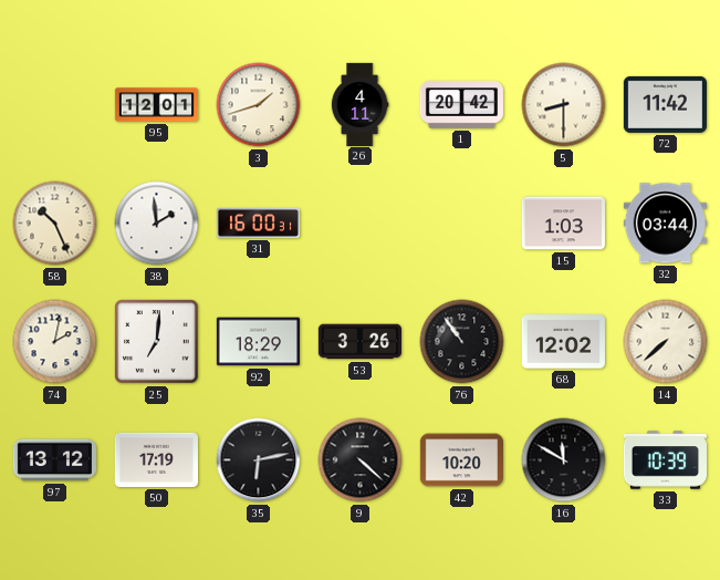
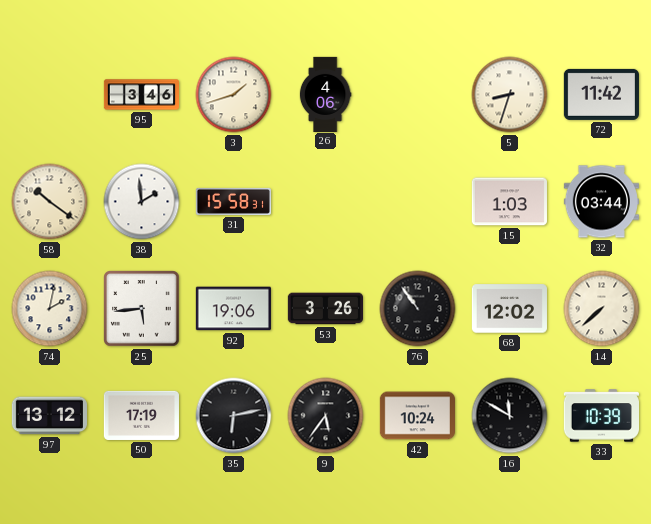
95: 12:01 -> 3:46
26: 4:11 -> 4:06
1: 20:42 -> none
5: 8:30 -> 8:33
58: 10:26 -> 10:21
31: 16:00 -> 15:58
25: 7:01 -> 5:44
92: 18:29 -> 19:06
9: 4:22 -> 5:36
42: 10:20 -> 10:24
